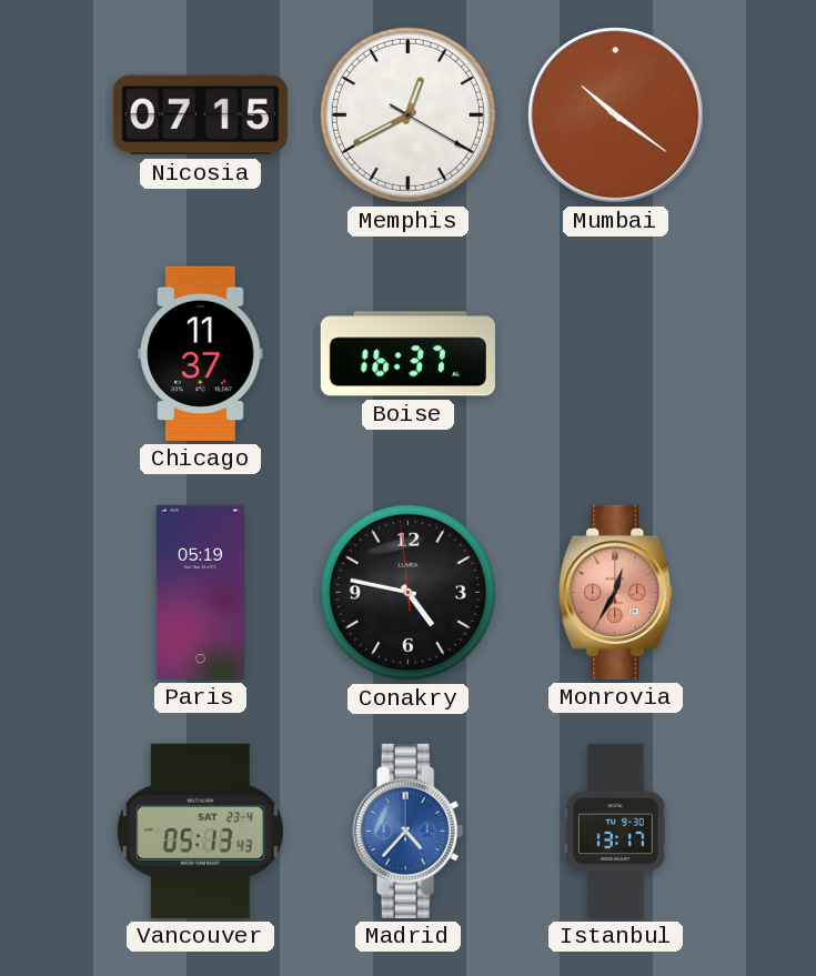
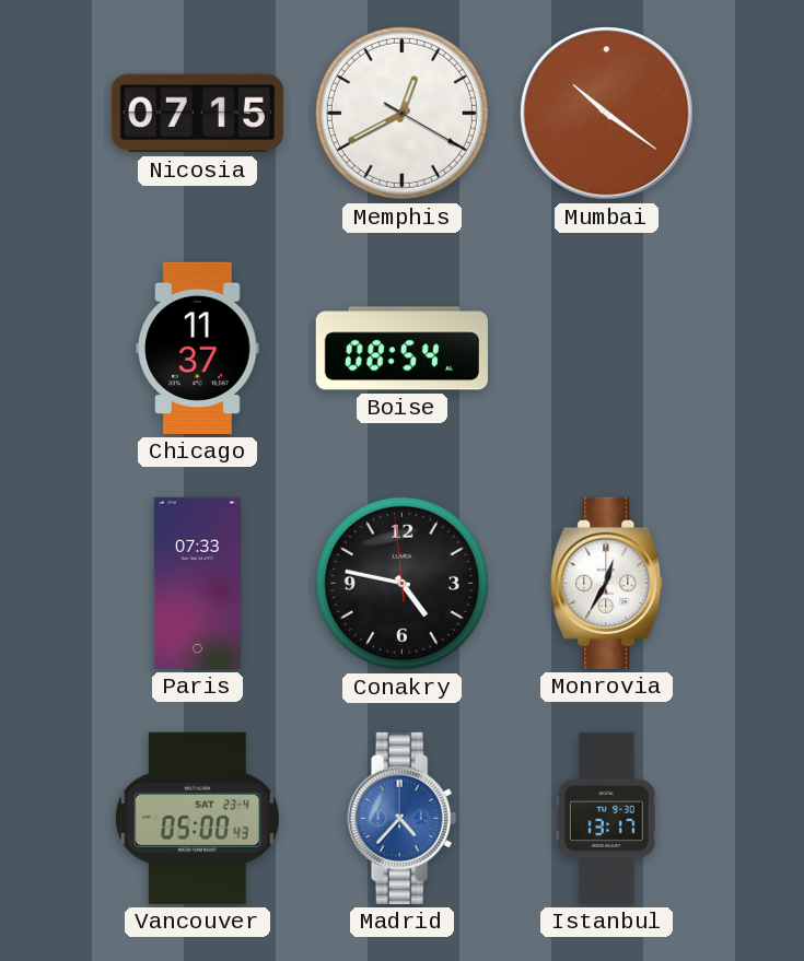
Boise: 16:37 -> 08:54
Paris: 05:19 -> 07:33
Monrovia dial: salmon -> white
Vancouver: 05:13 -> 05:00
